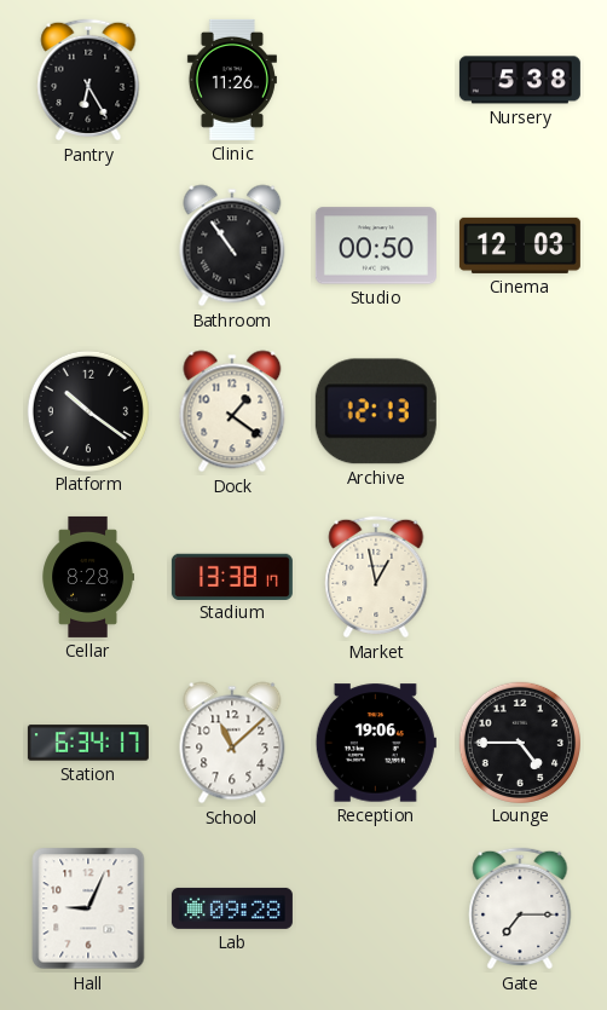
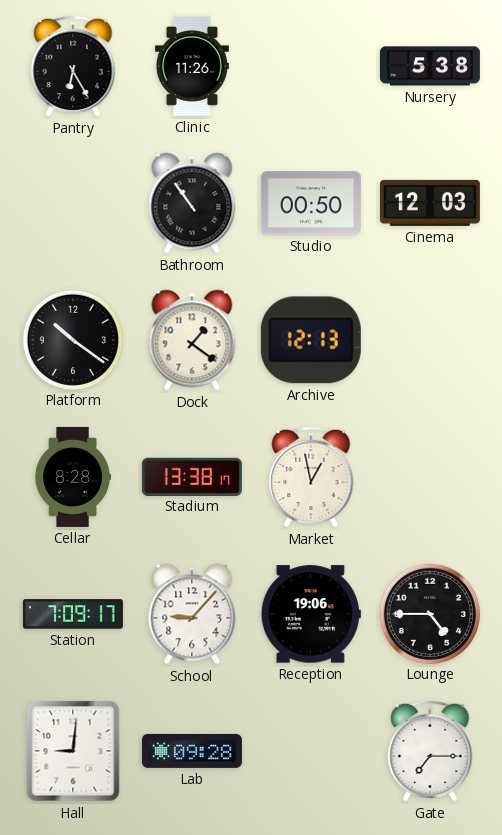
Station: 6:34 -> 7:09
School: 11:08 -> 9:07
Hall: 9:04 -> 9:01
